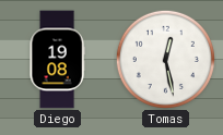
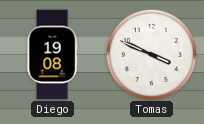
Tomas: 12:28 -> 3:49
